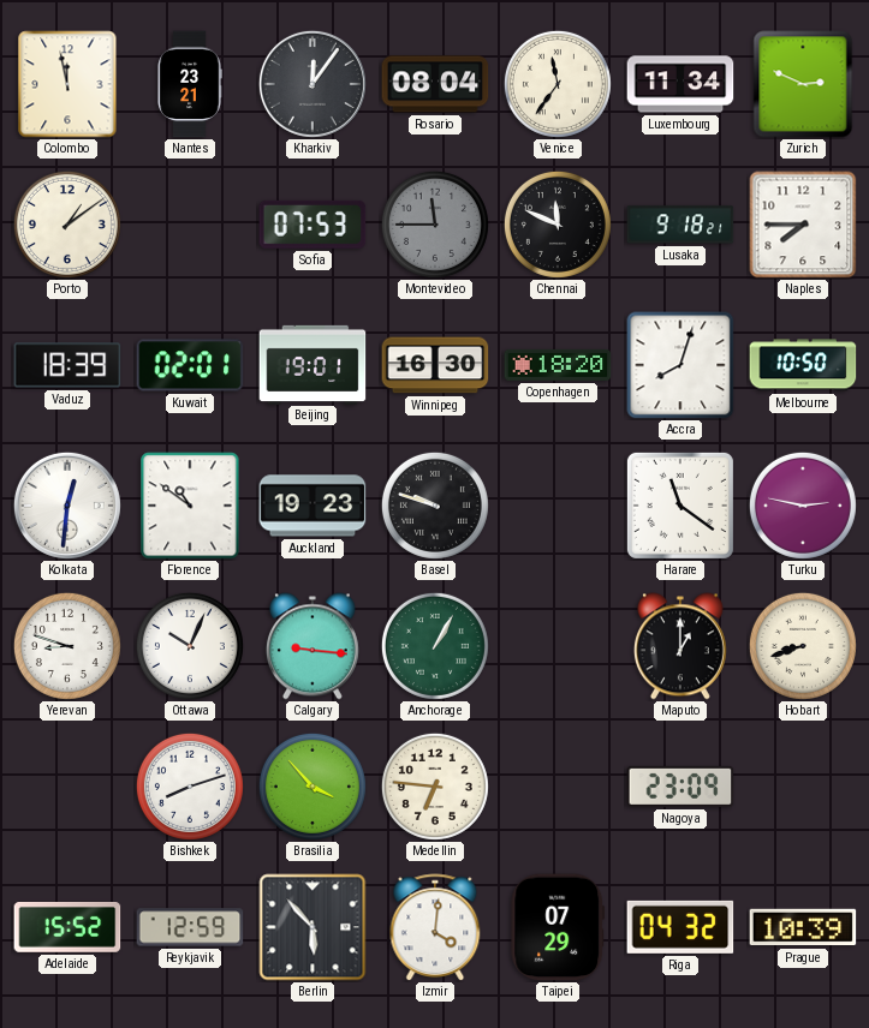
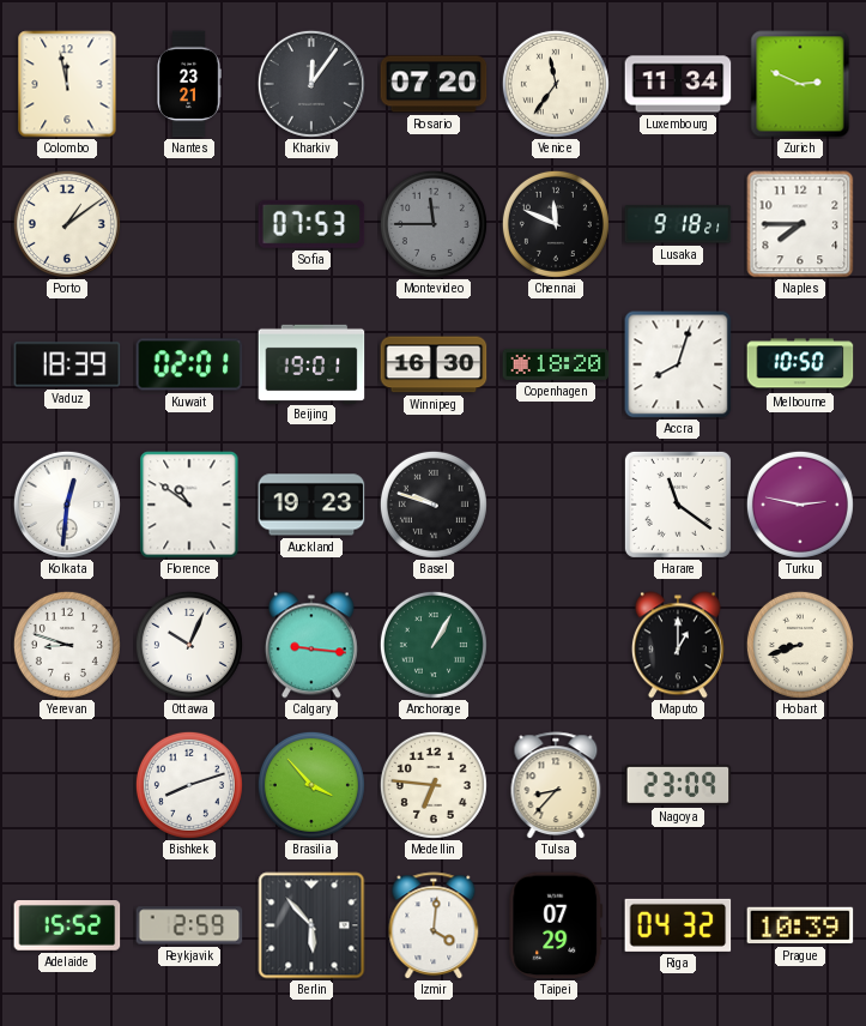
Rosario: 08:04 -> 07:20
Tulsa: none -> 8:37
Reykjavik: 12:59 -> 2:59
